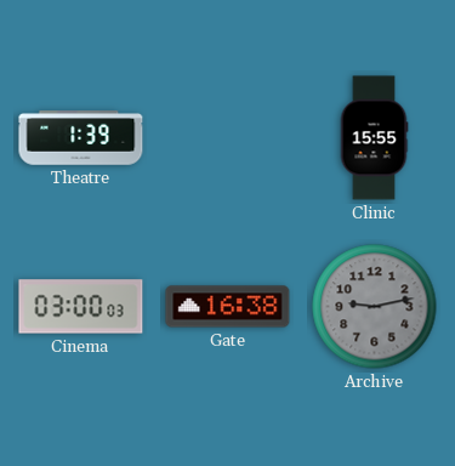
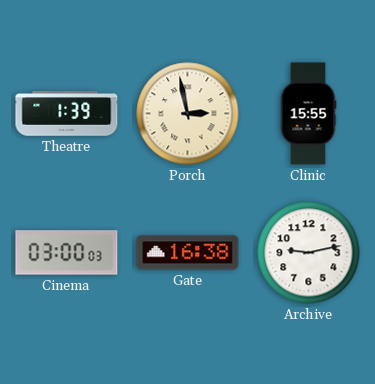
Porch: none -> 2:58
Archive dial: grey -> white
